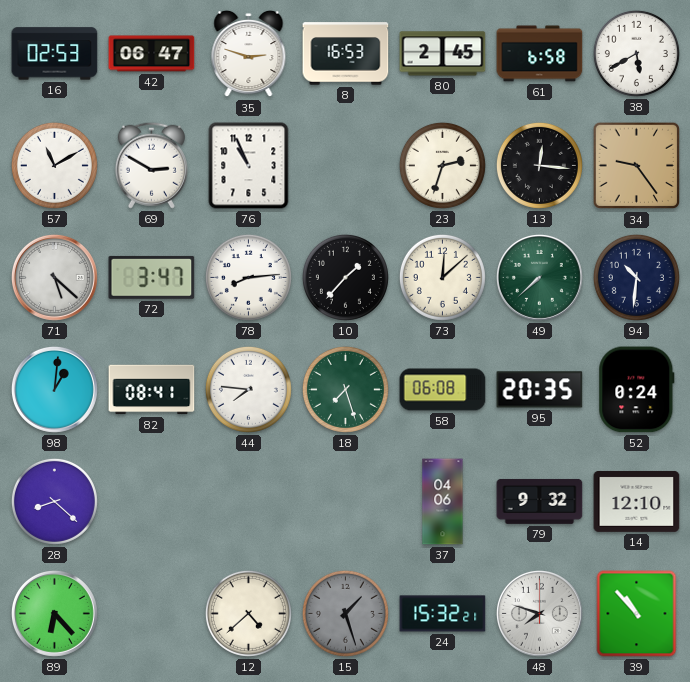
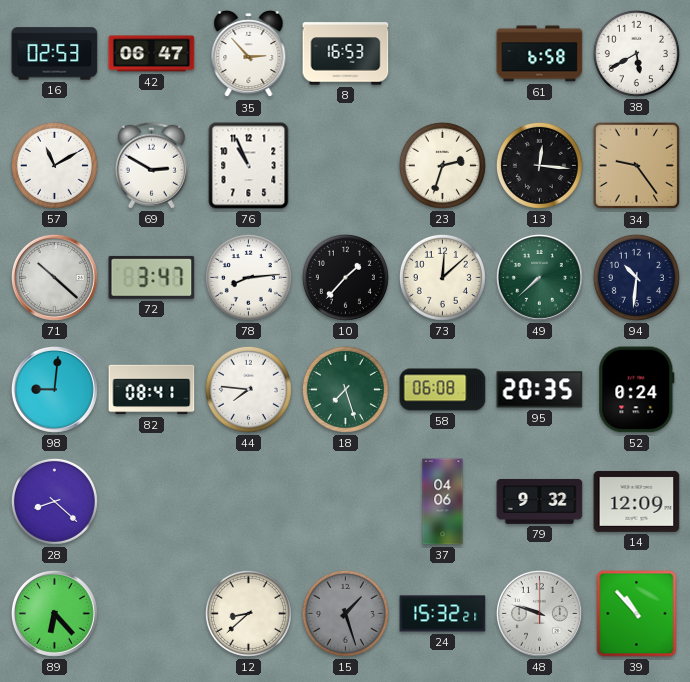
35: 2:48 -> 2:53
80: 2:45 -> none
71: 5:22 -> 10:22
98: 1:01 -> 9:01
14: 12:10 -> 12:09
12: 4:38 -> 8:38
48: 7:48 -> 9:48
